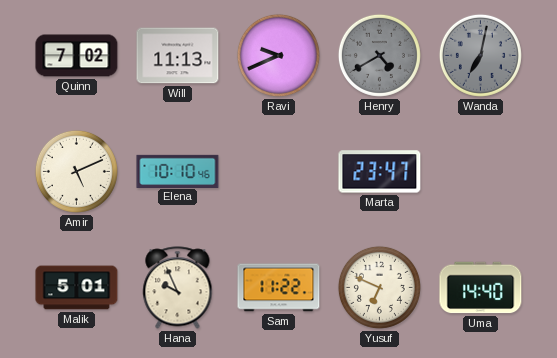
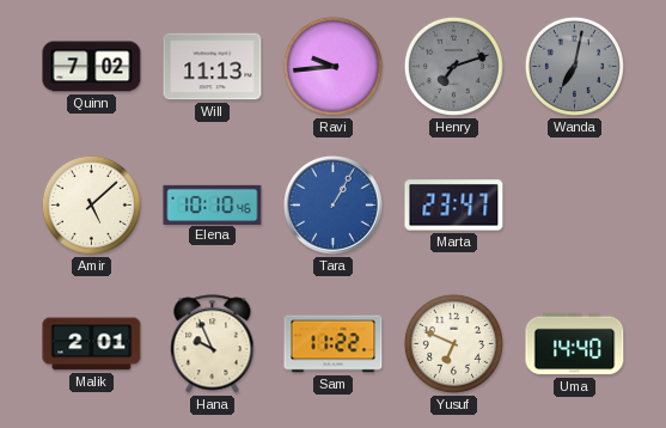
Ravi: 9:41 -> 9:44
Henry: 4:40 -> 7:12
Amir: 5:11 -> 5:08
Tara: none -> 1:05
Malik: 5:01 -> 2:01
